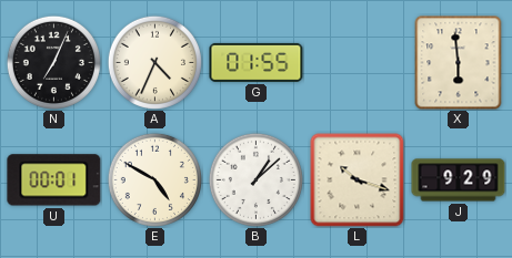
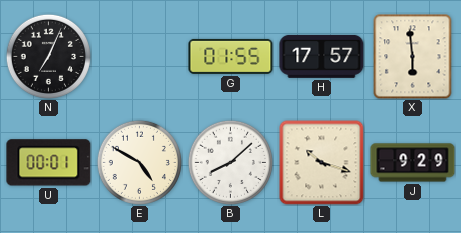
A: 4:34 -> none
H: none -> 17:57
B: 1:08 -> 8:08
